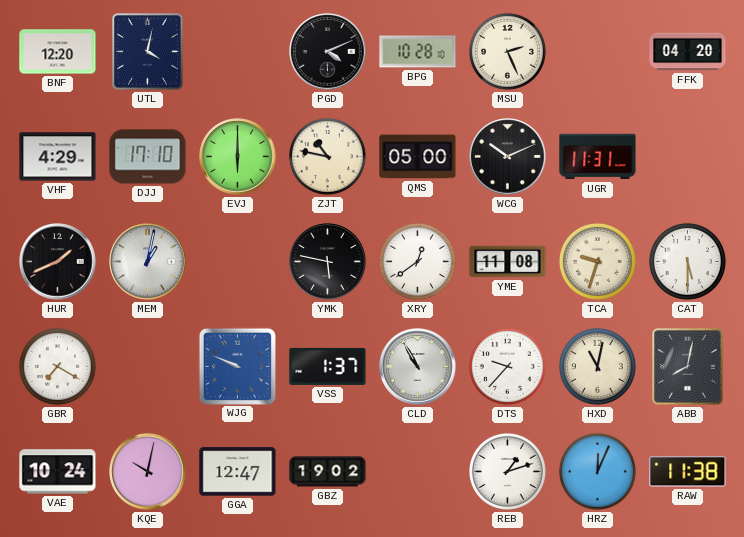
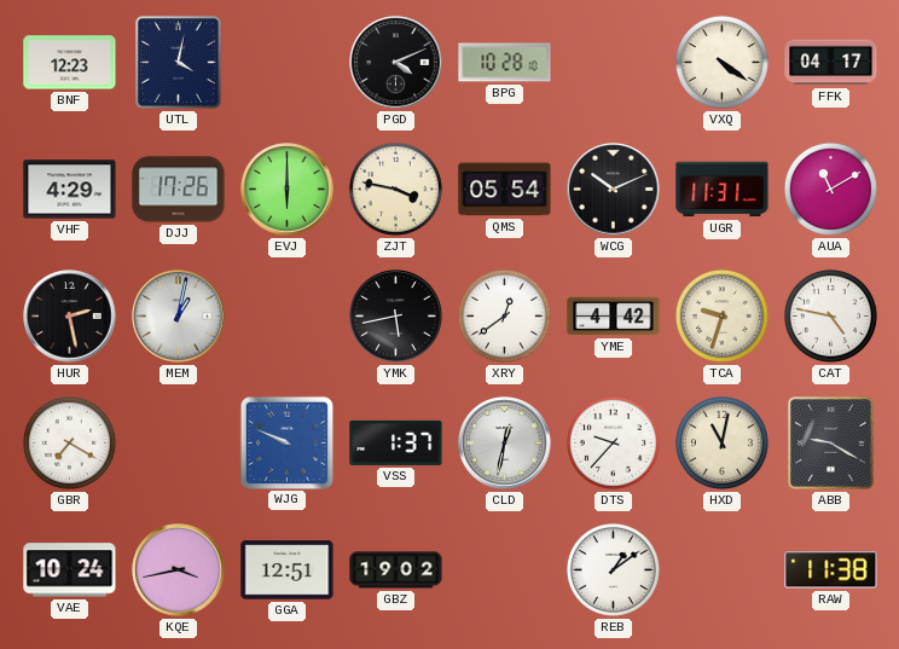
BNF: 12:20 -> 12:23
MSU: 2:26 -> none
VXQ: none -> 4:21
FFK: 04:20 -> 04:17
DJJ: 17:10 -> 17:26
ZJT: 10:47 -> 3:47
QMS: 05:00 -> 05:54
AUA: none -> 11:10
HUR: 1:41 -> 2:28
YMK: 5:47 -> 5:43
YME: 11:08 -> 4:42
CAT: 5:30 -> 4:47
CLD: 10:55 -> 12:32
ABB: 8:02 -> 9:20
KQE: 10:02 -> 3:43
GGA: 12:47 -> 12:51
REB: 1:12 -> 1:09
HRZ: 12:04 -> none
